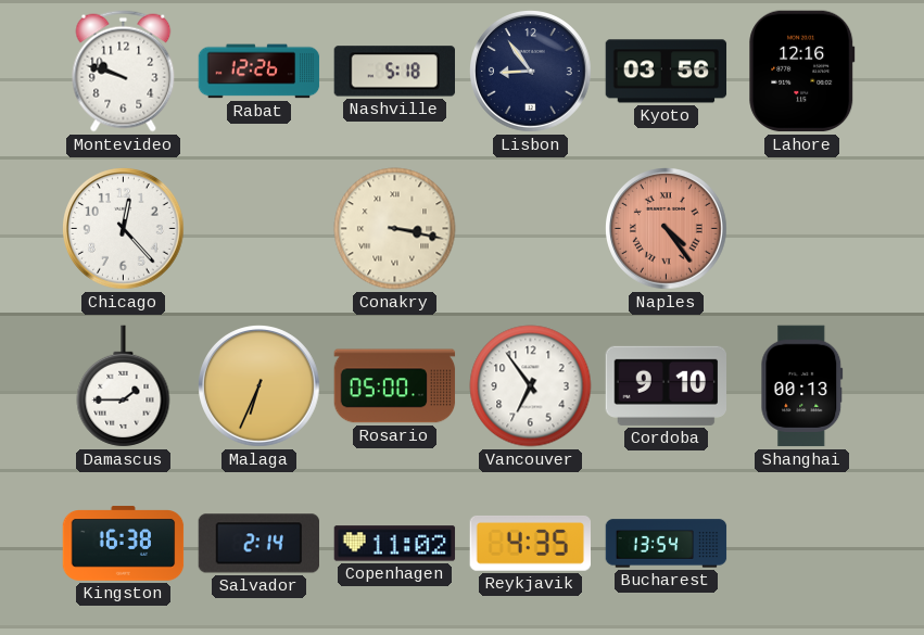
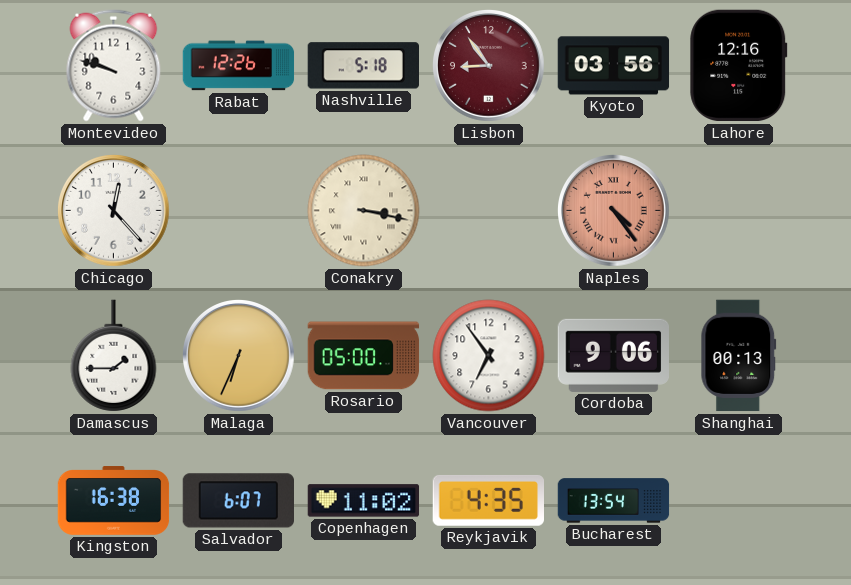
Lisbon dial: navy -> burgundy
Cordoba: 9:10 -> 9:06
Salvador: 2:14 -> 6:07
